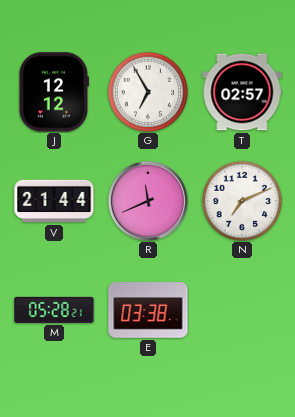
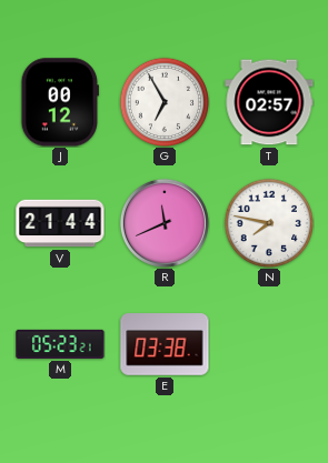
J: 12:12 -> 00:12
N: 7:11 -> 7:47
M: 05:28 -> 05:23
